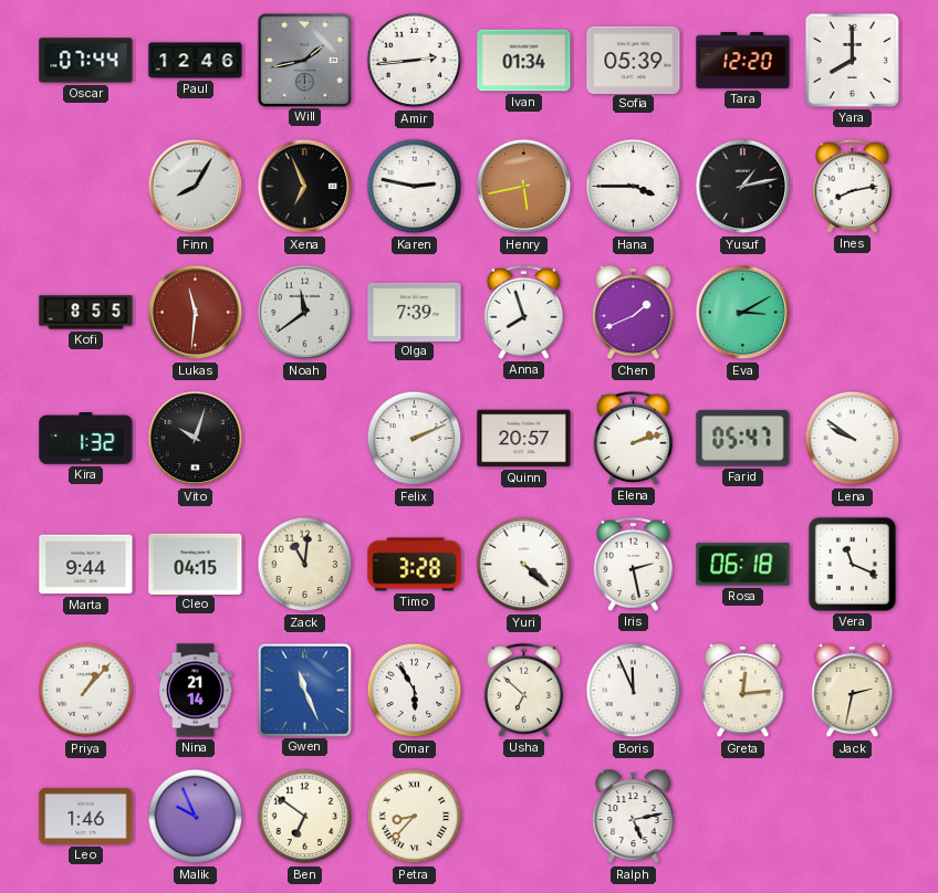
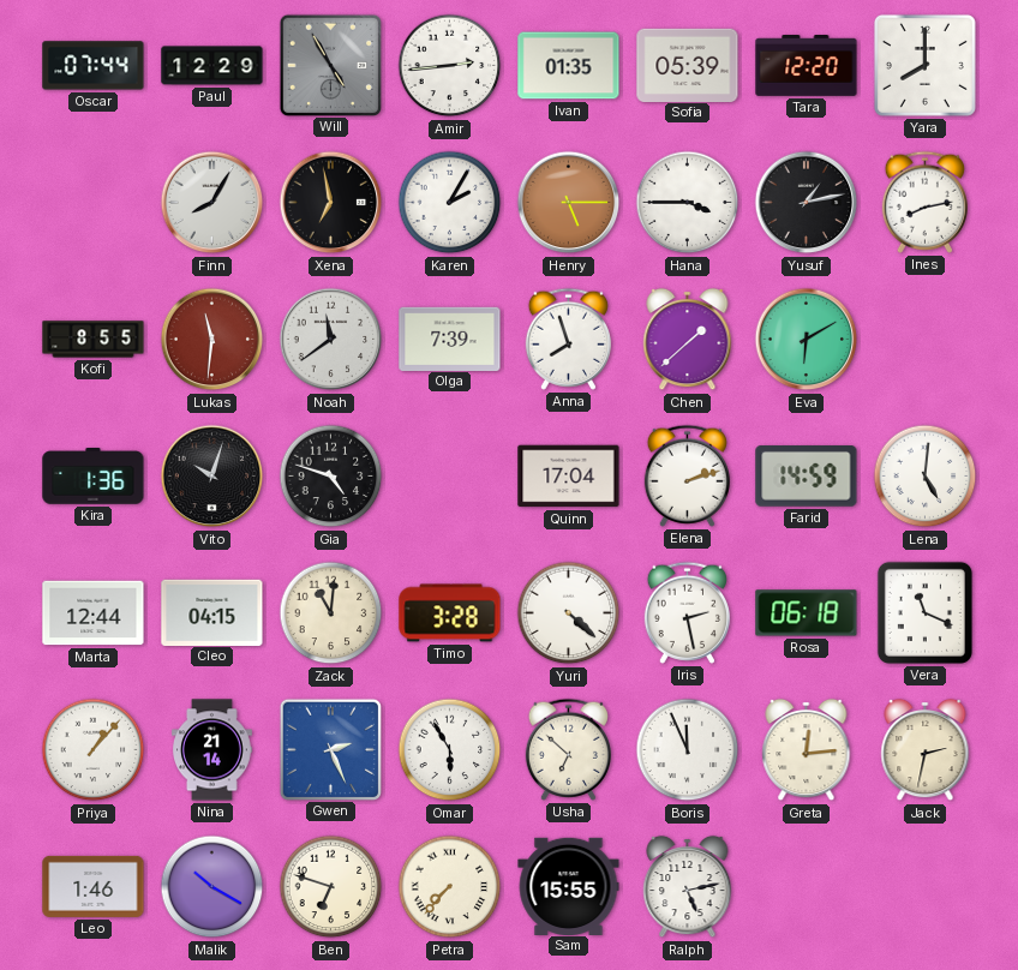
Paul: 12:46 -> 12:29
Will: 1:43 -> 4:55
Ivan: 01:34 -> 01:35
Xena: 6:56 -> 6:58
Karen: 2:47 -> 2:05
Henry: 5:43 -> 5:15
Chen: 1:41 -> 1:38
Eva: 3:10 -> 6:10
Kira: 1:32 -> 1:36
Gia: none -> 4:48
Felix: 2:11 -> none
Quinn: 20:57 -> 17:04
Farid: 05:47 -> 14:59
Lena: 9:51 -> 5:01
Marta: 9:44 -> 12:44
Gwen: 11:26 -> 2:26
Malik: 9:56 -> 10:20
Ben: 6:51 -> 6:48
Petra: 8:37 -> 7:37
Sam: none -> 15:55
